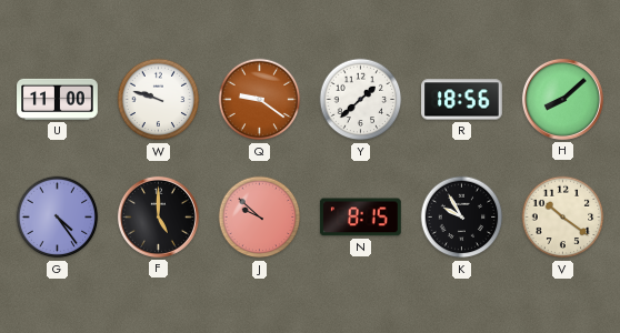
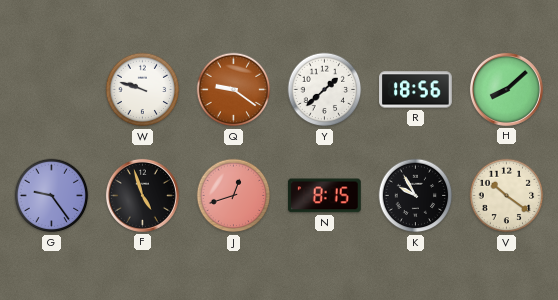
U: 11:00 -> none
G: 4:24 -> 9:24
F: 5:00 -> 4:57
J: 9:52 -> 12:42
